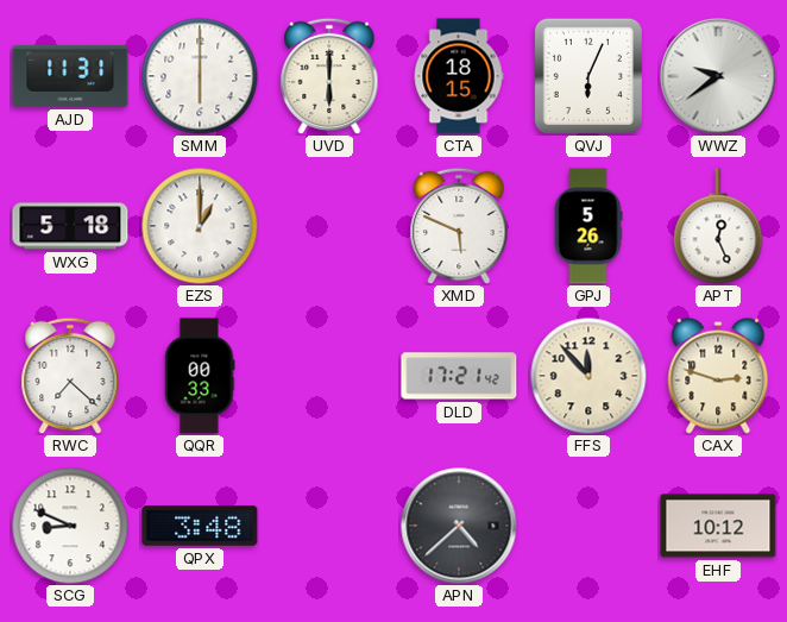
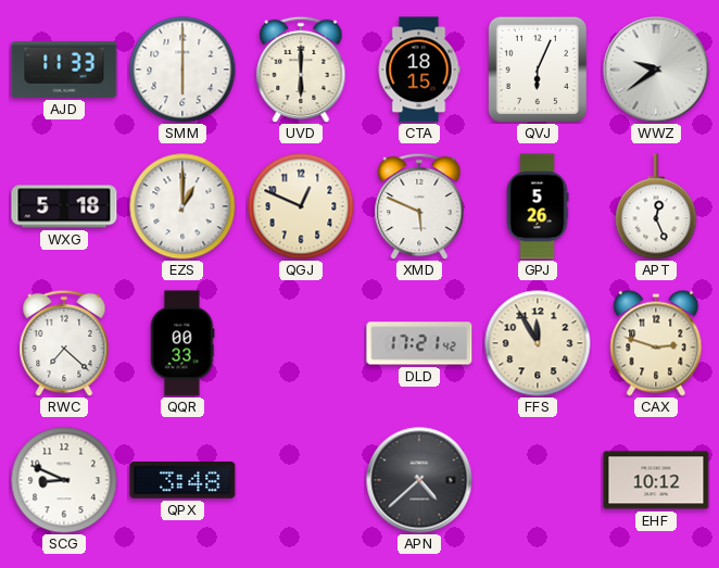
AJD: 11:31 -> 11:33
QGJ: none -> 12:49
FFS: 11:53 -> 11:55
